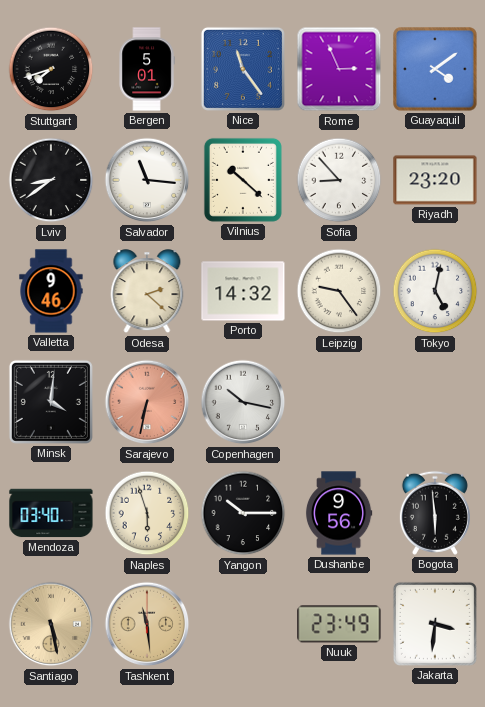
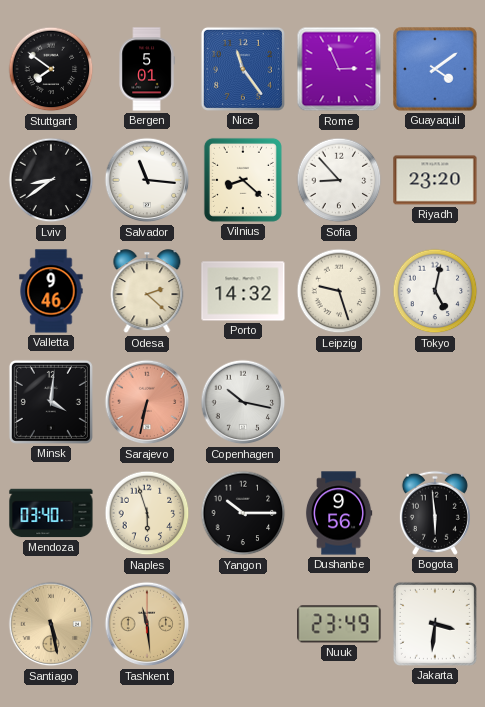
Stuttgart: 7:42 -> 7:51
Vilnius: 10:22 -> 8:22
Leipzig: 9:24 -> 9:27
